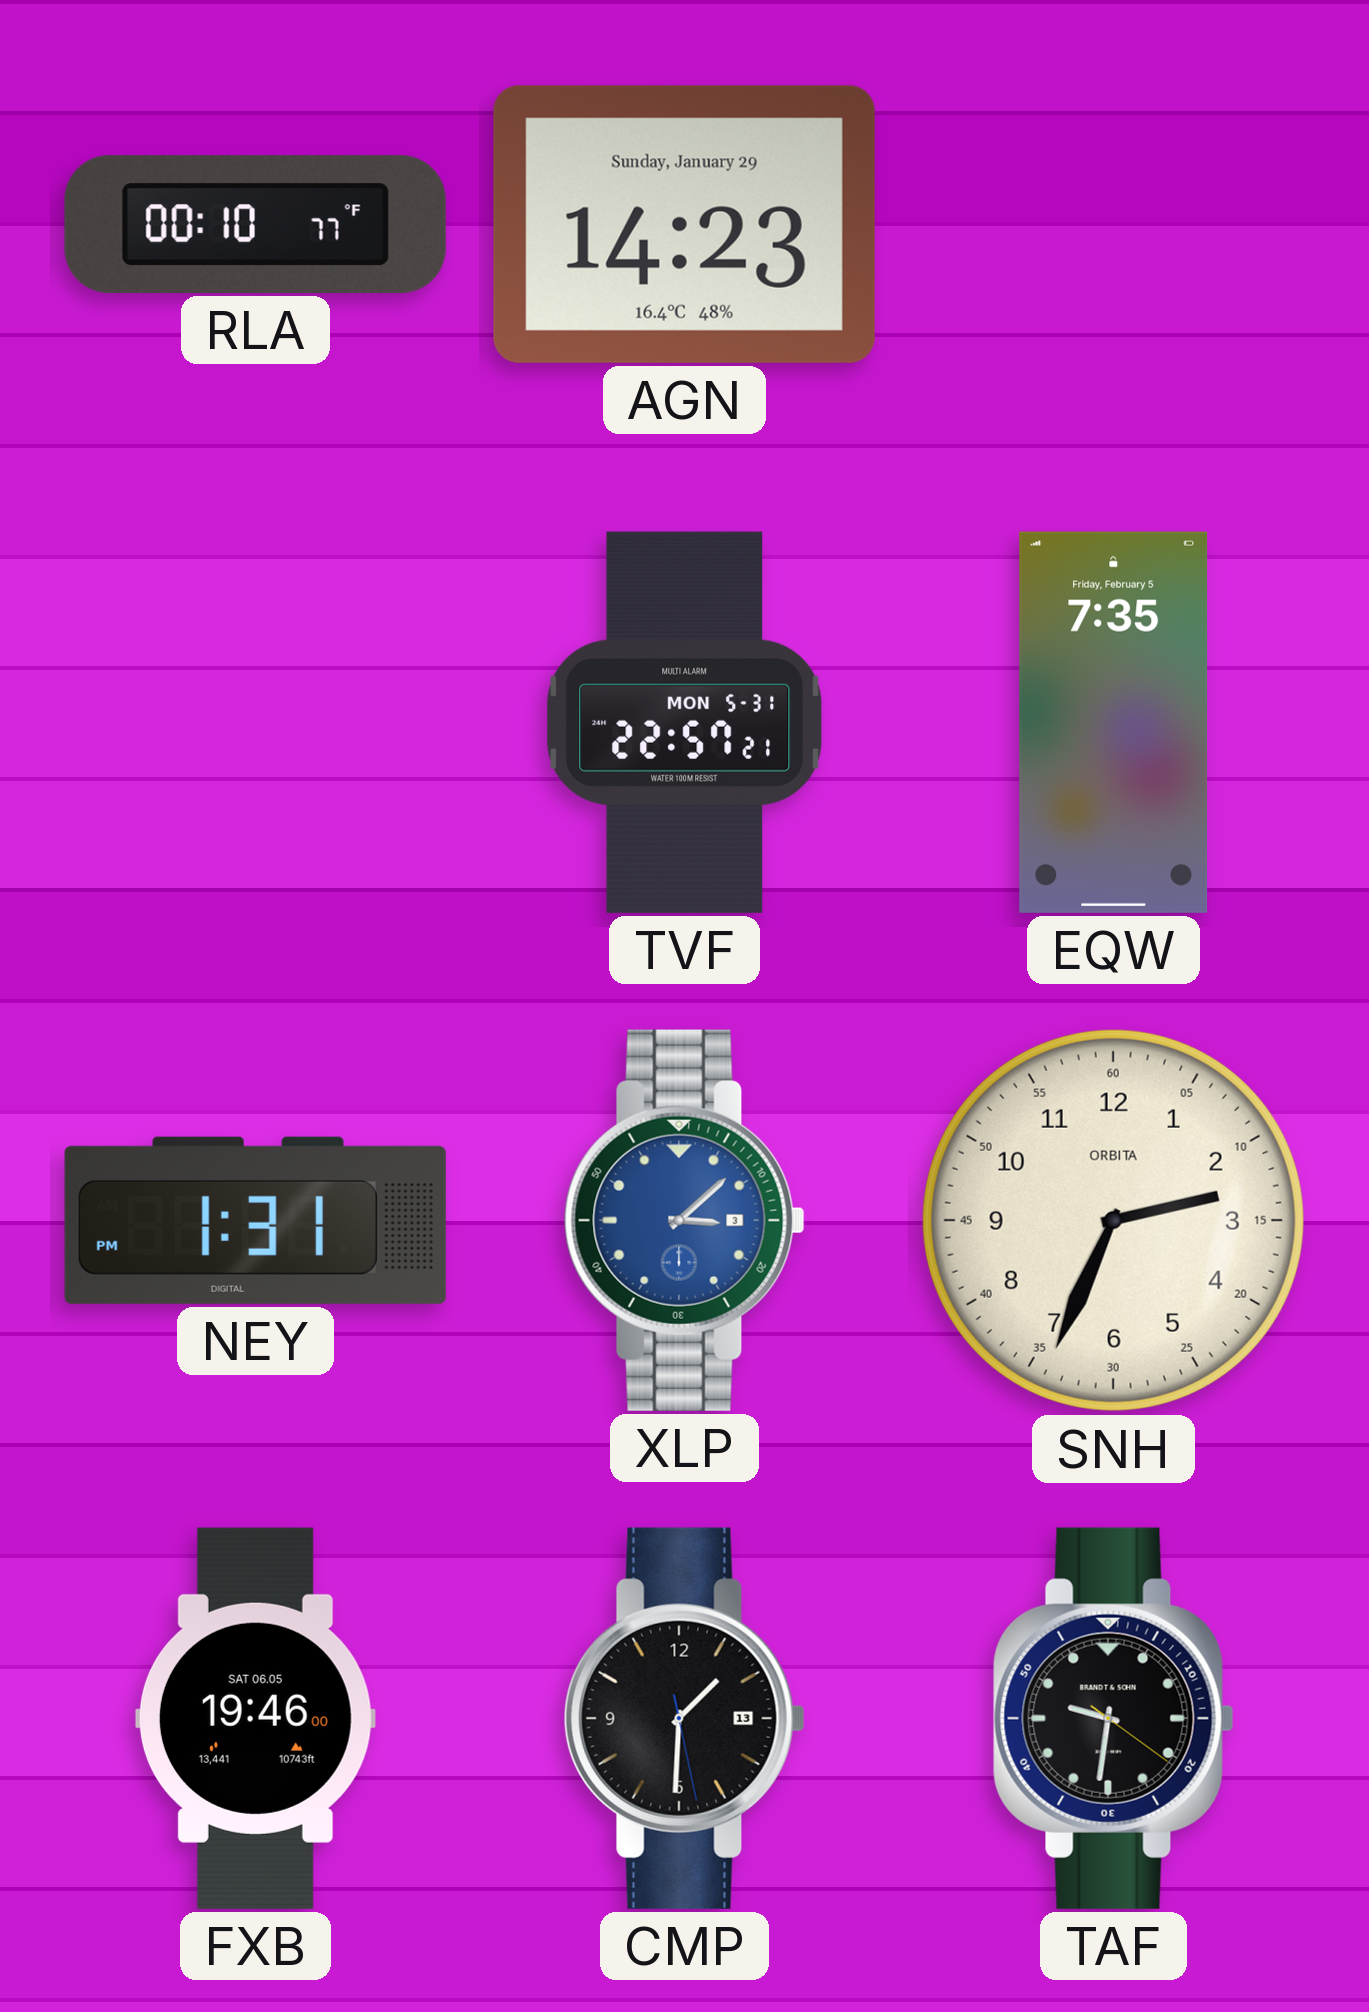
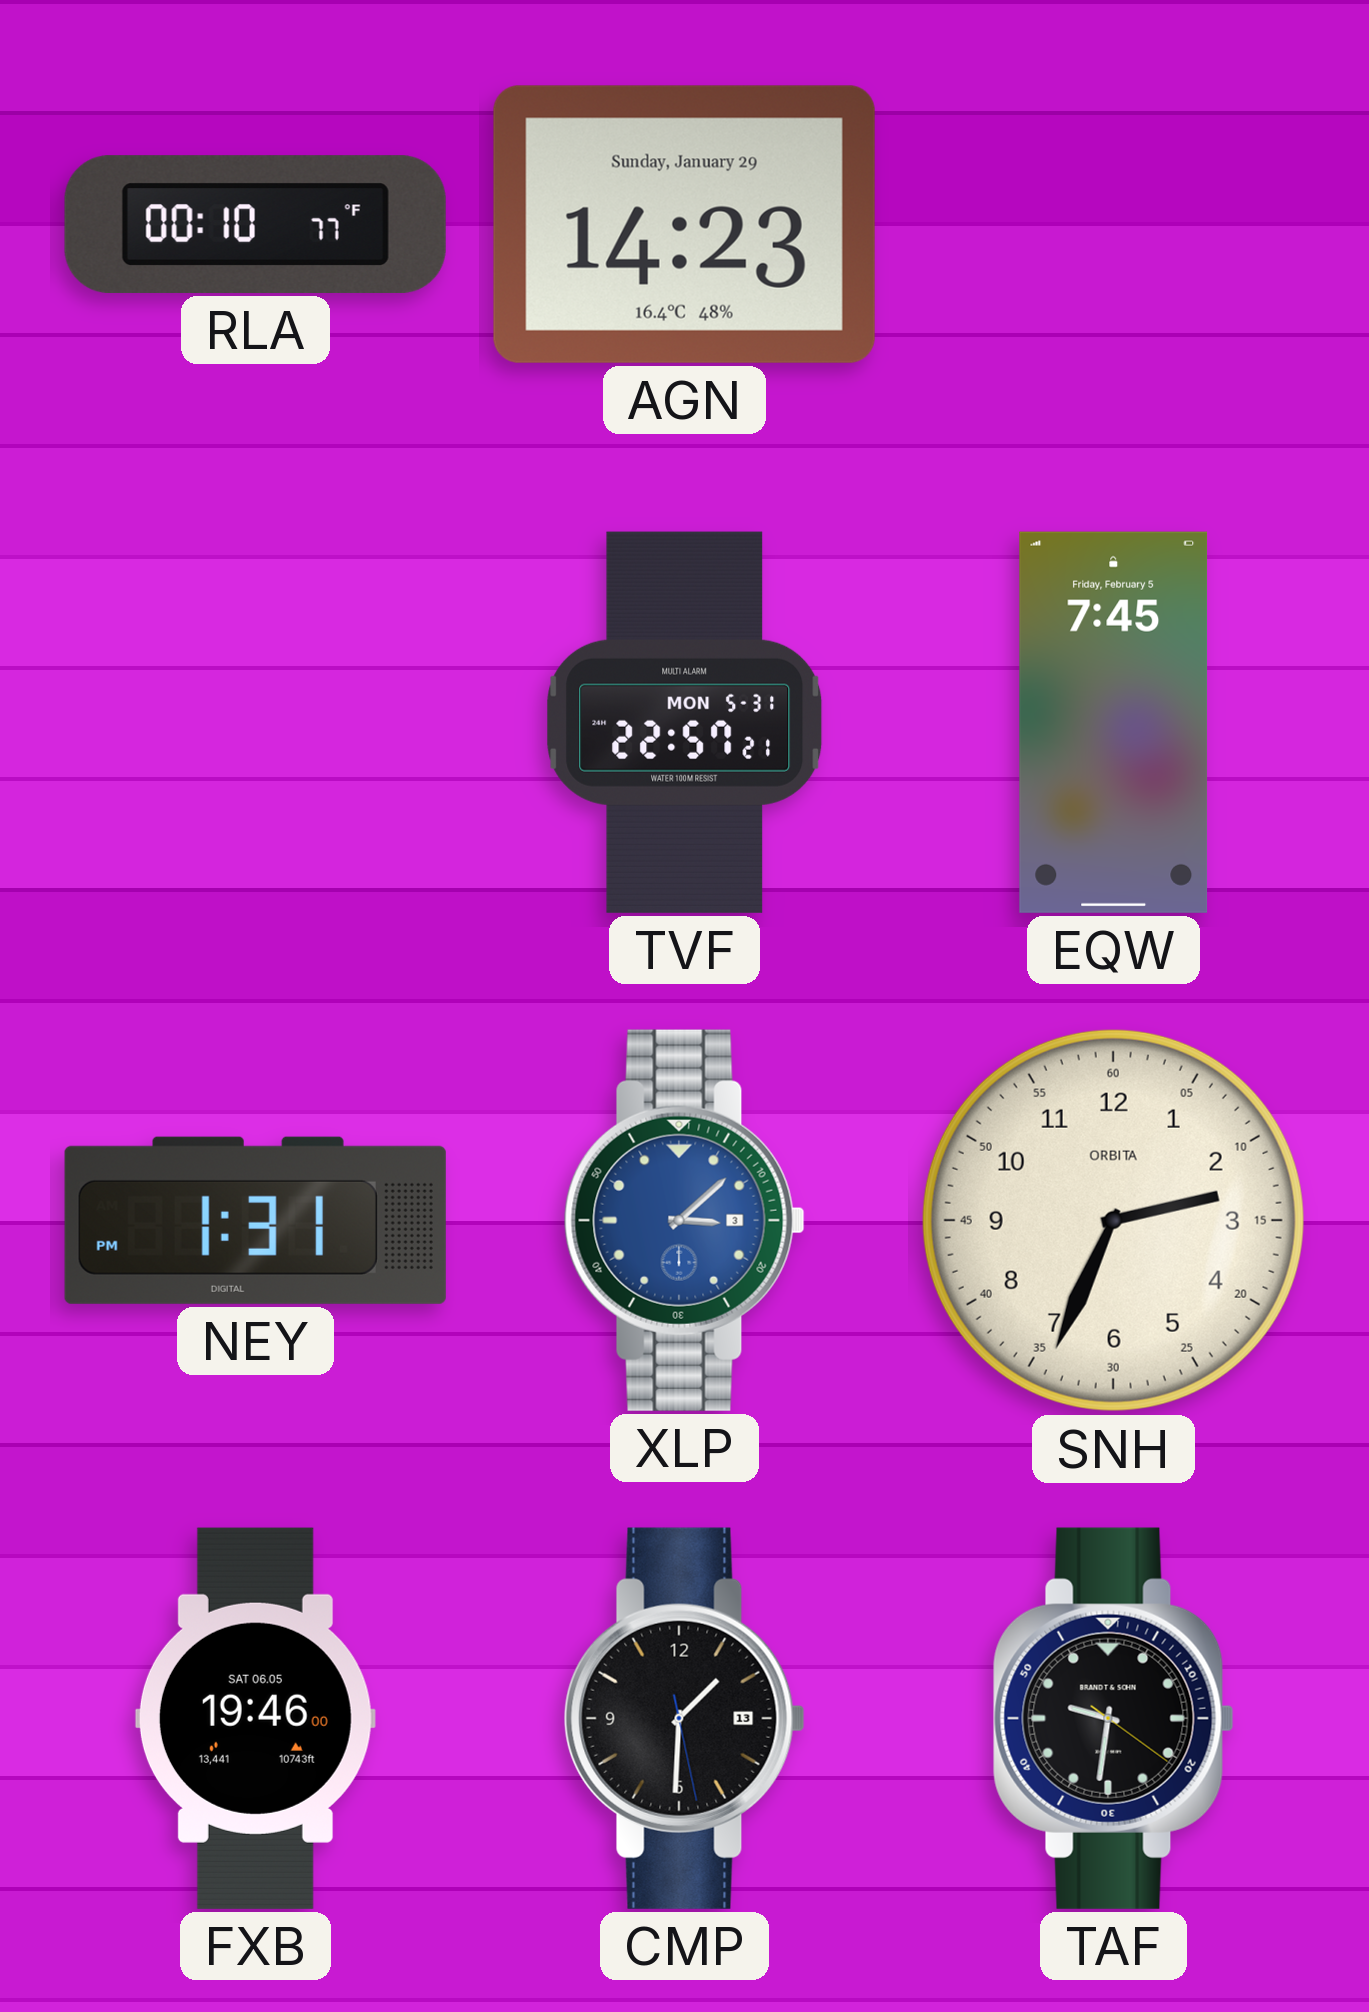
EQW: 7:35 -> 7:45
